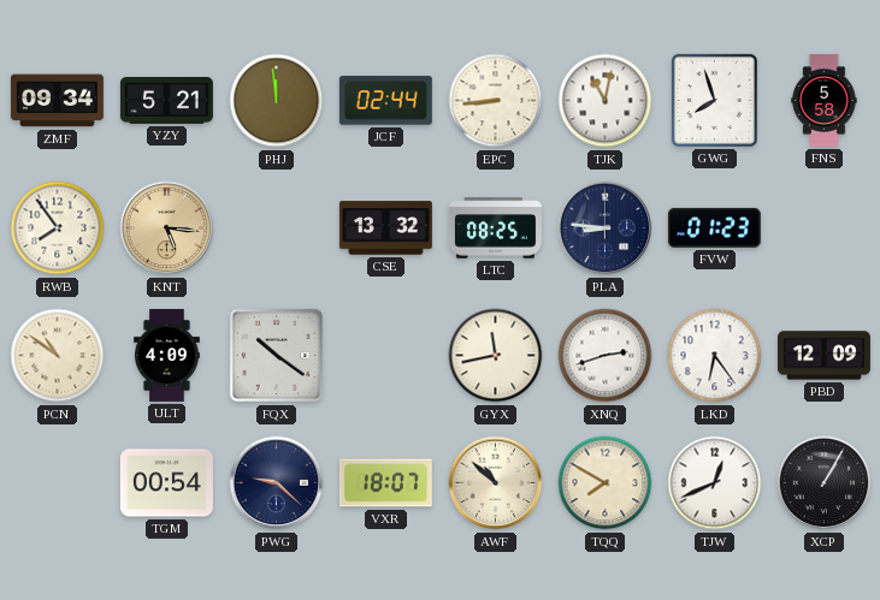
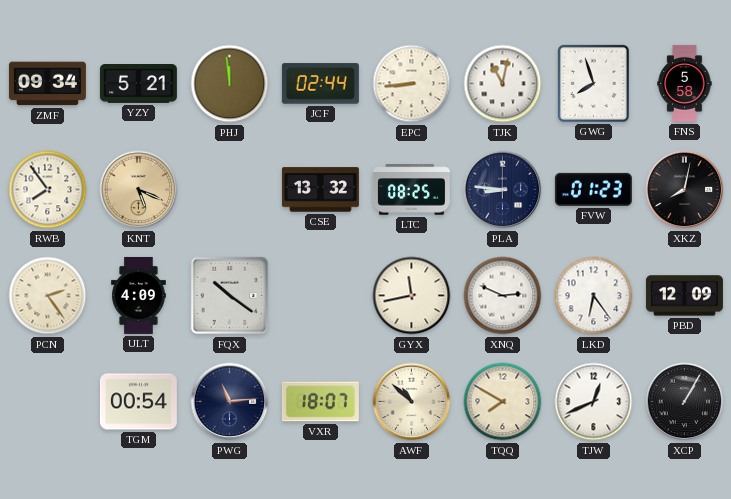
KNT: 5:16 -> 5:19
XKZ: none -> 8:02
PCN: 10:51 -> 2:24
XNQ: 2:42 -> 2:49
PWG: 9:22 -> 11:14
